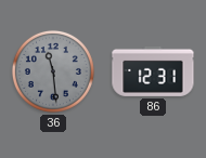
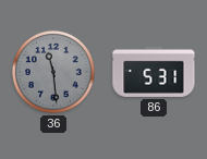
86: 12:31 -> 5:31
